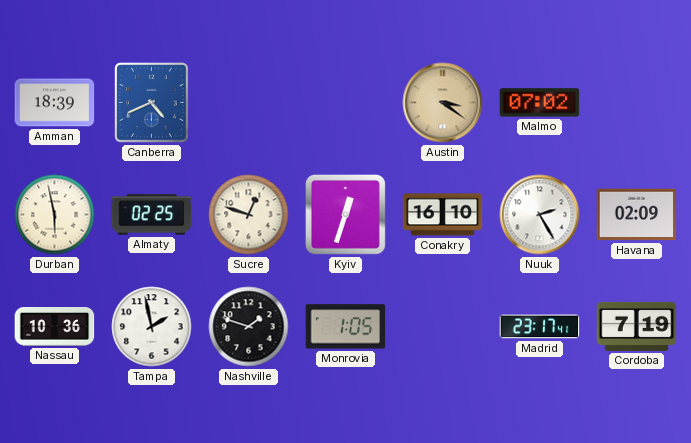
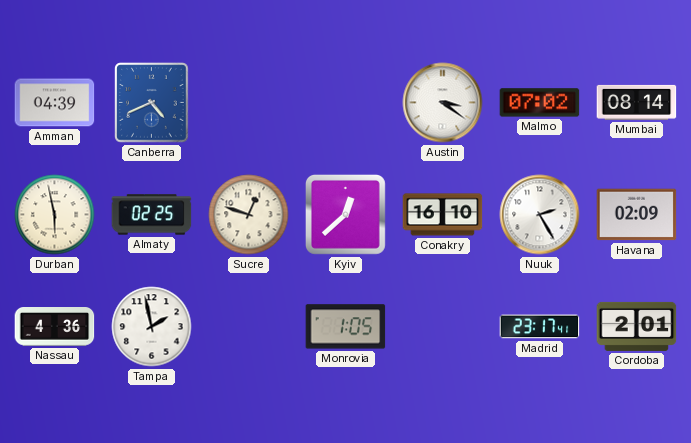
Amman: 18:39 -> 04:39
Austin dial: champagne -> white
Mumbai: none -> 08:14
Kyiv: 12:33 -> 12:38
Nassau: 10:36 -> 4:36
Nashville: 1:48 -> none
Cordoba: 7:19 -> 2:01
